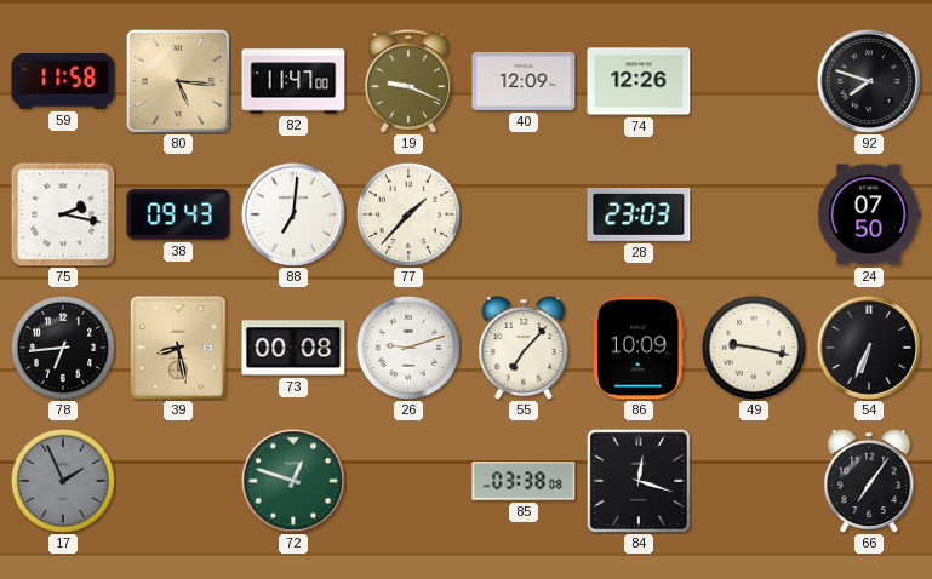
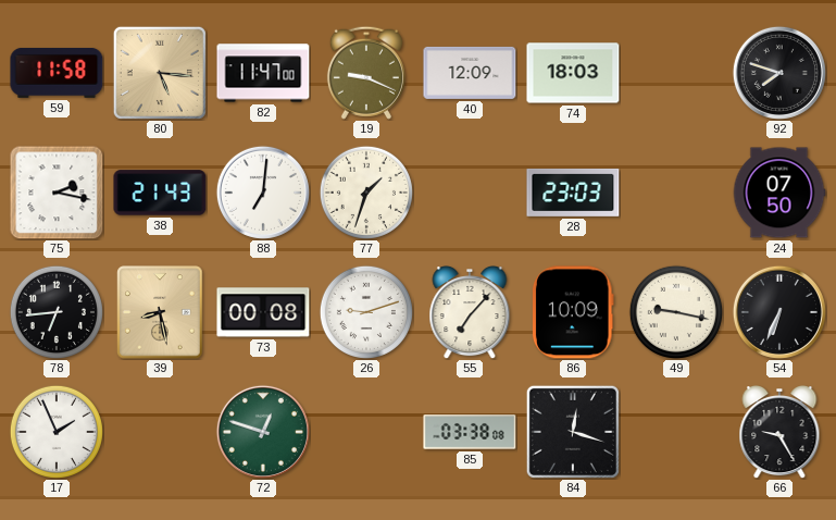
74: 12:26 -> 18:03
38: 09:43 -> 21:43
77: 1:37 -> 1:33
17 dial: grey -> white
66: 7:06 -> 9:25
